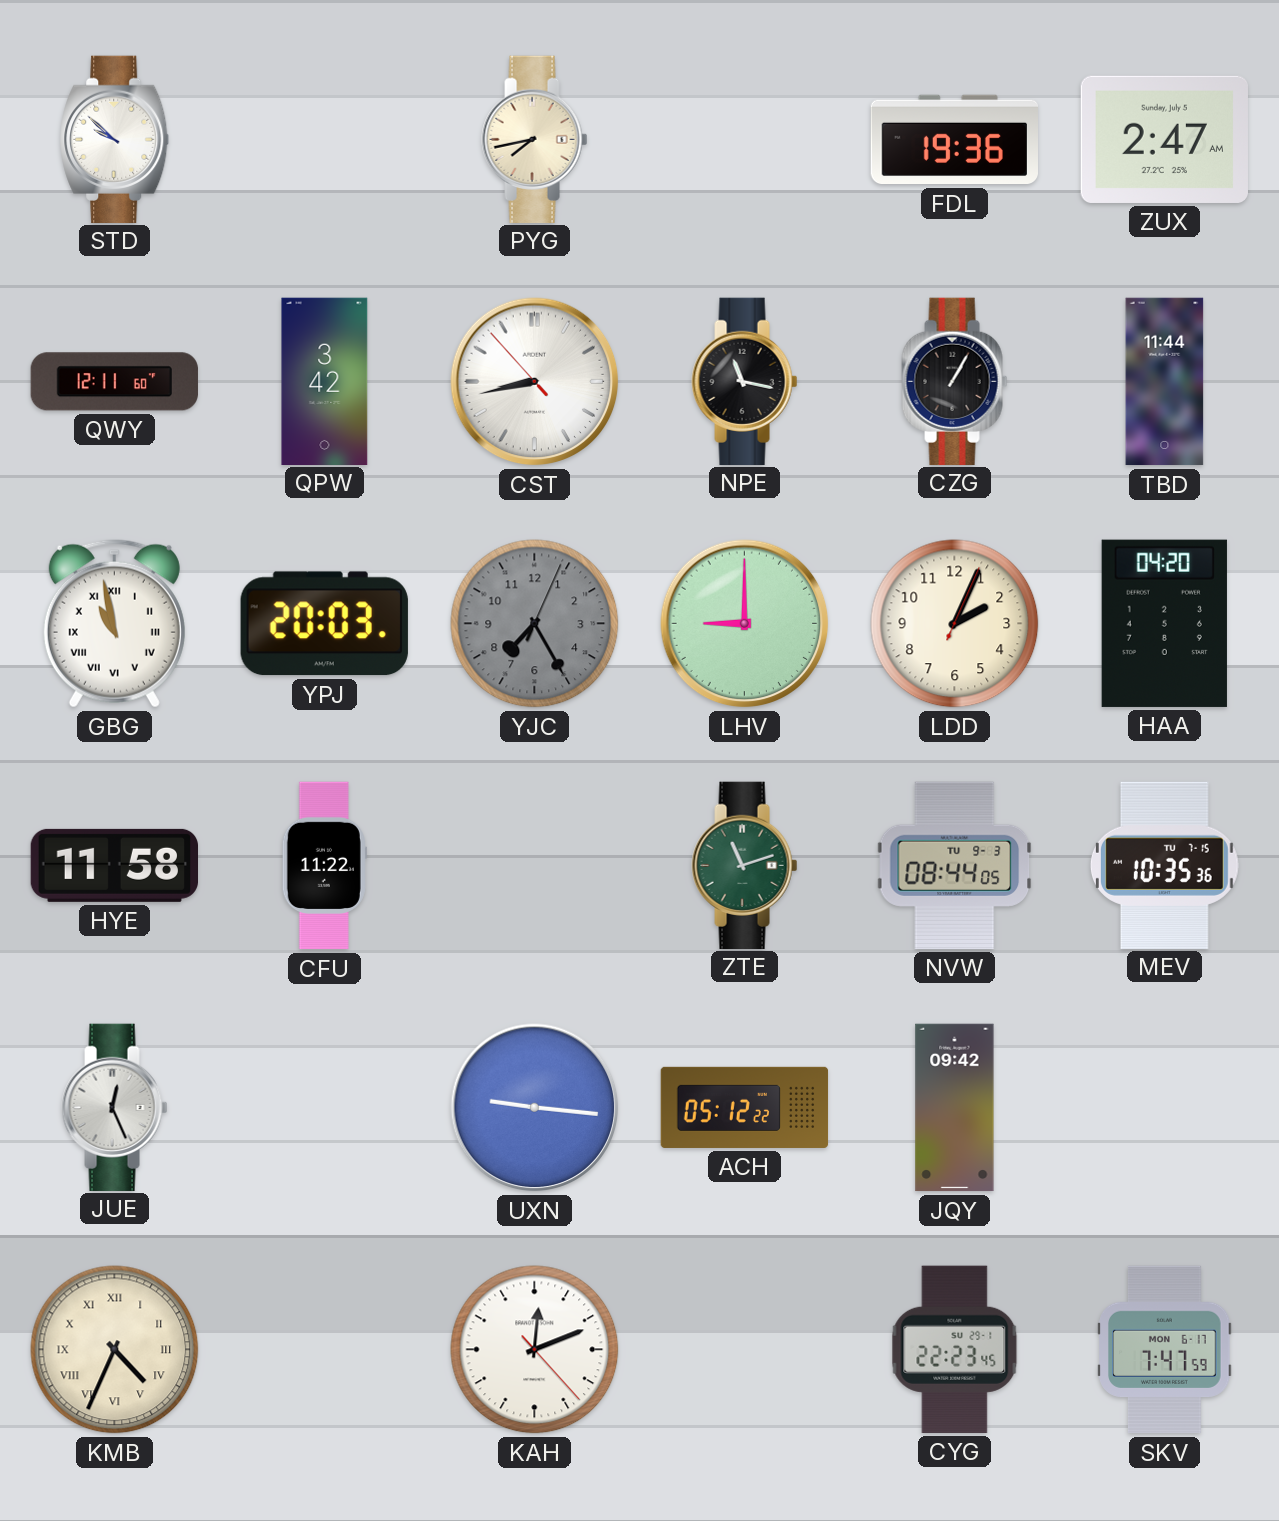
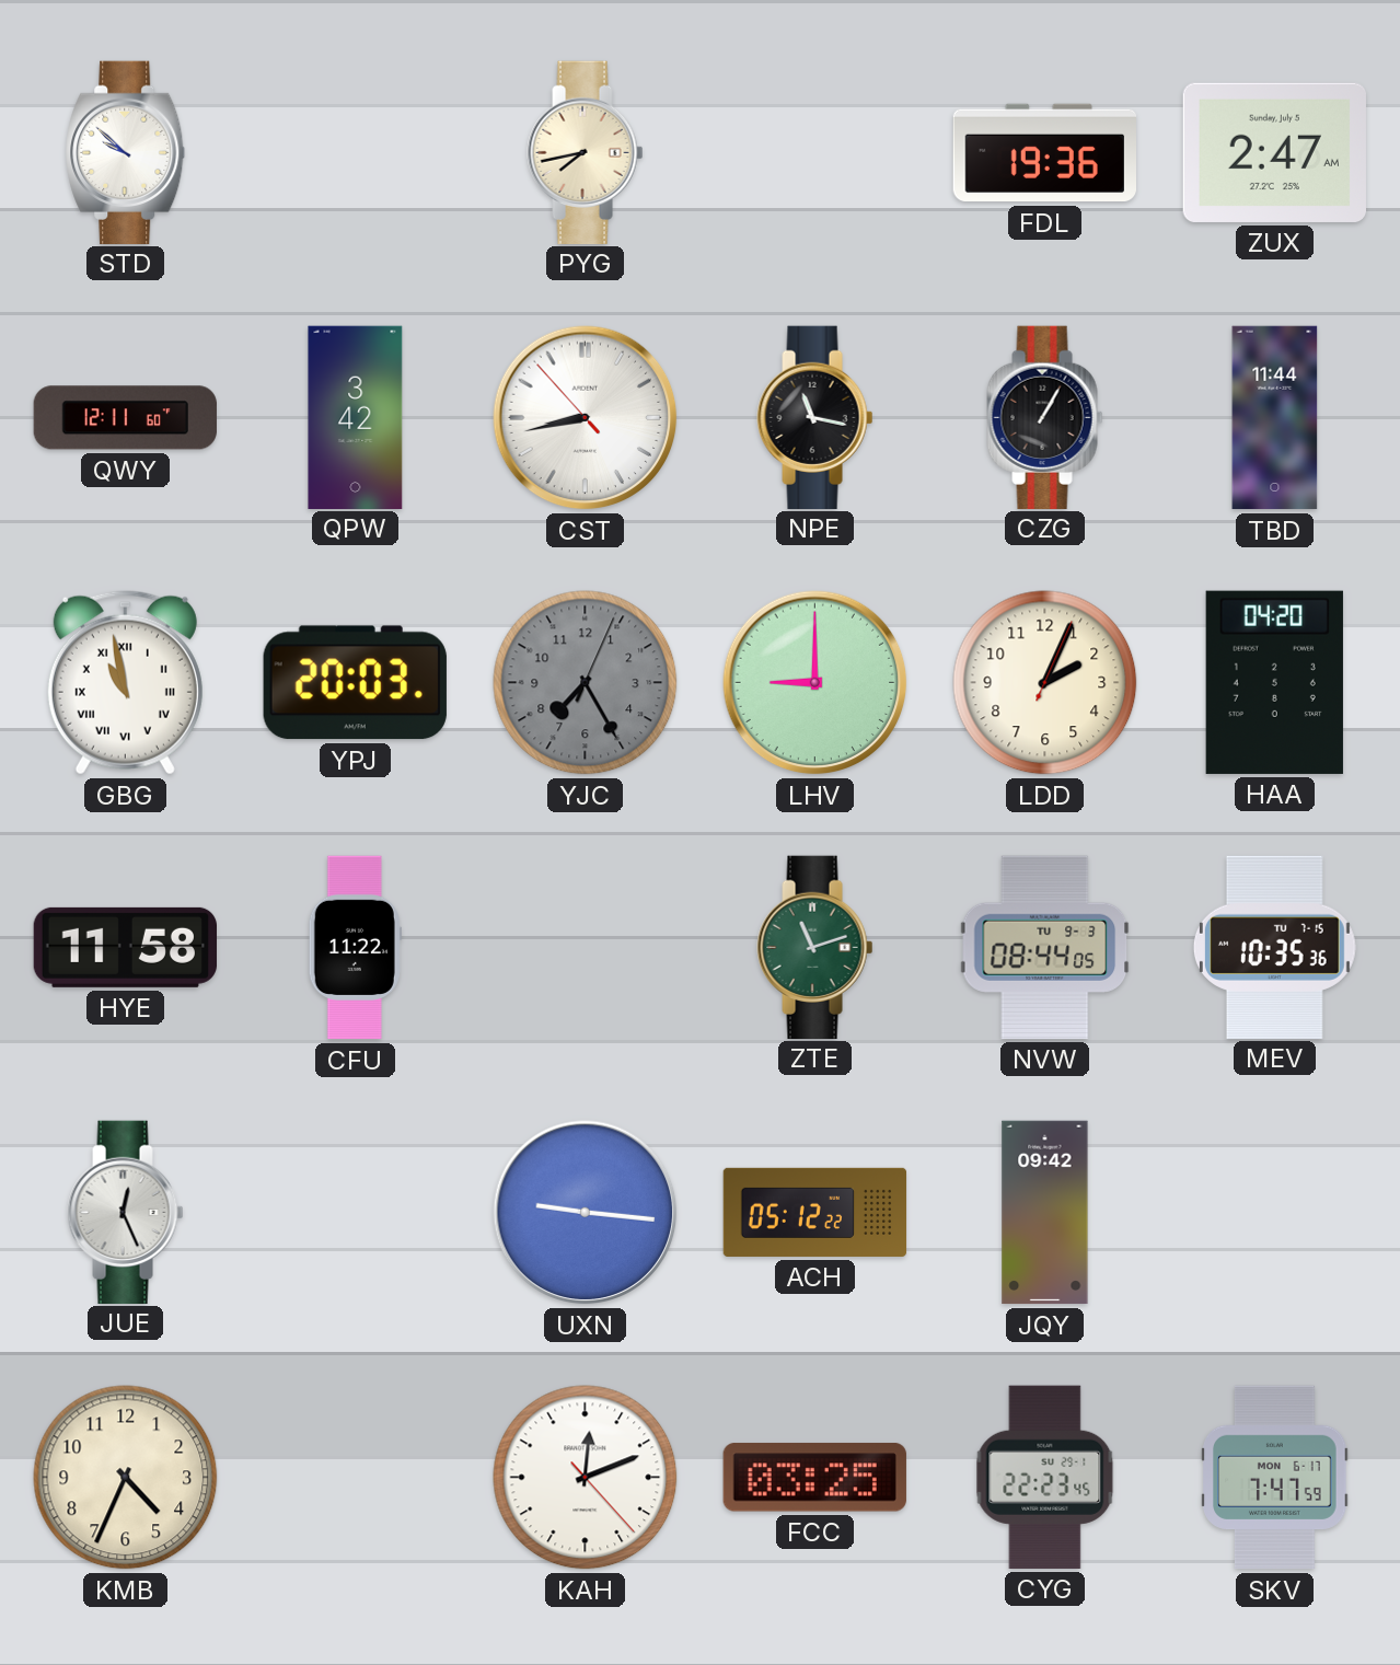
KMB numerals: Roman -> Arabic
FCC: none -> 03:25
